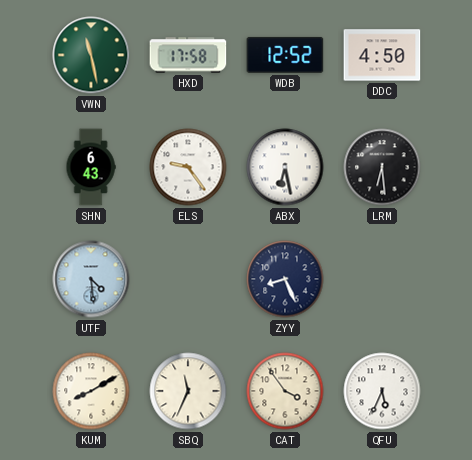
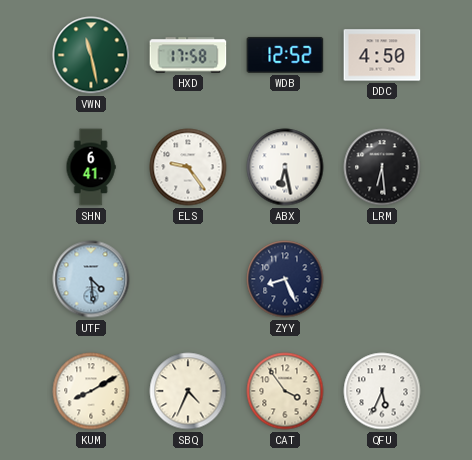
SHN: 6:43 -> 6:41
SBQ: 11:34 -> 4:34
